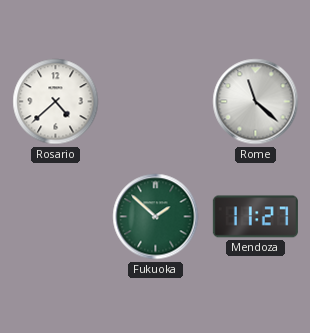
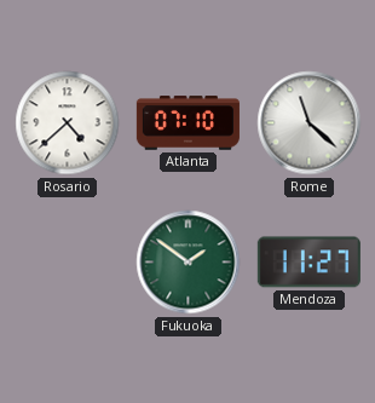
Atlanta: none -> 07:10
Fukuoka: 1:52 -> 1:51
